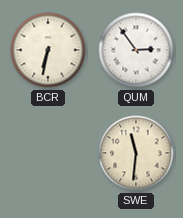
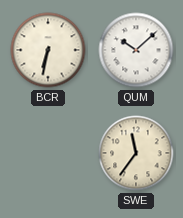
QUM: 2:54 -> 10:08
SWE: 11:31 -> 11:36
